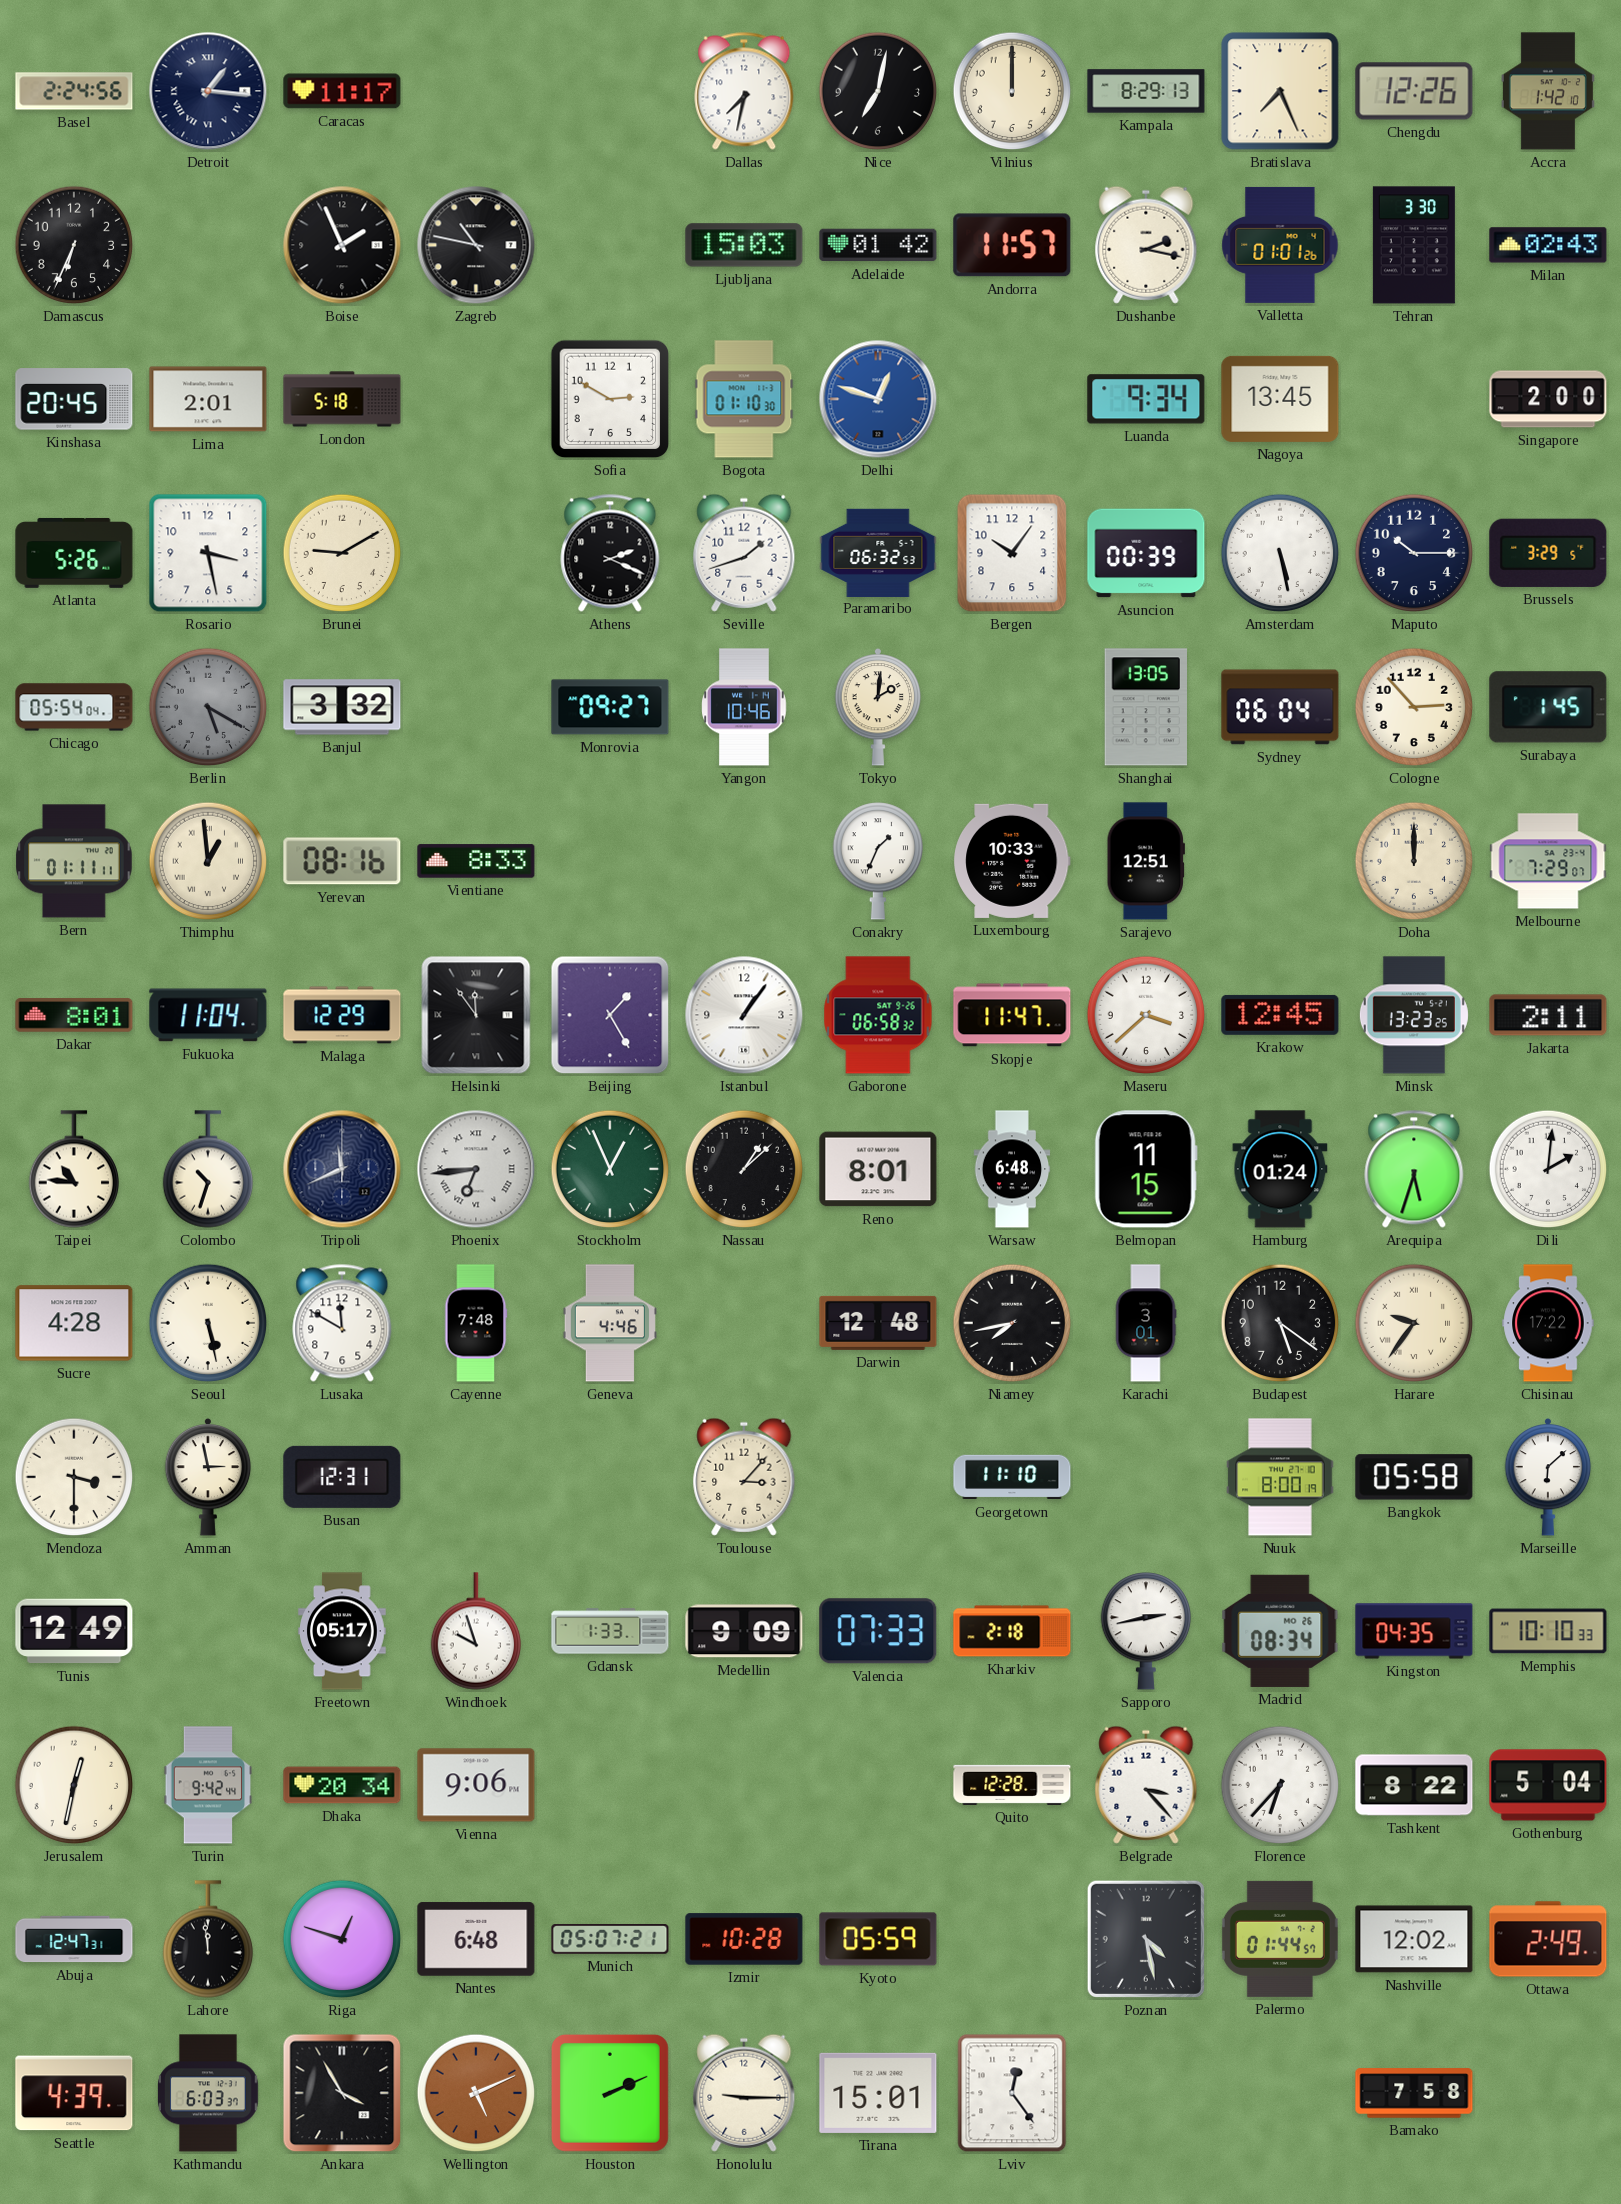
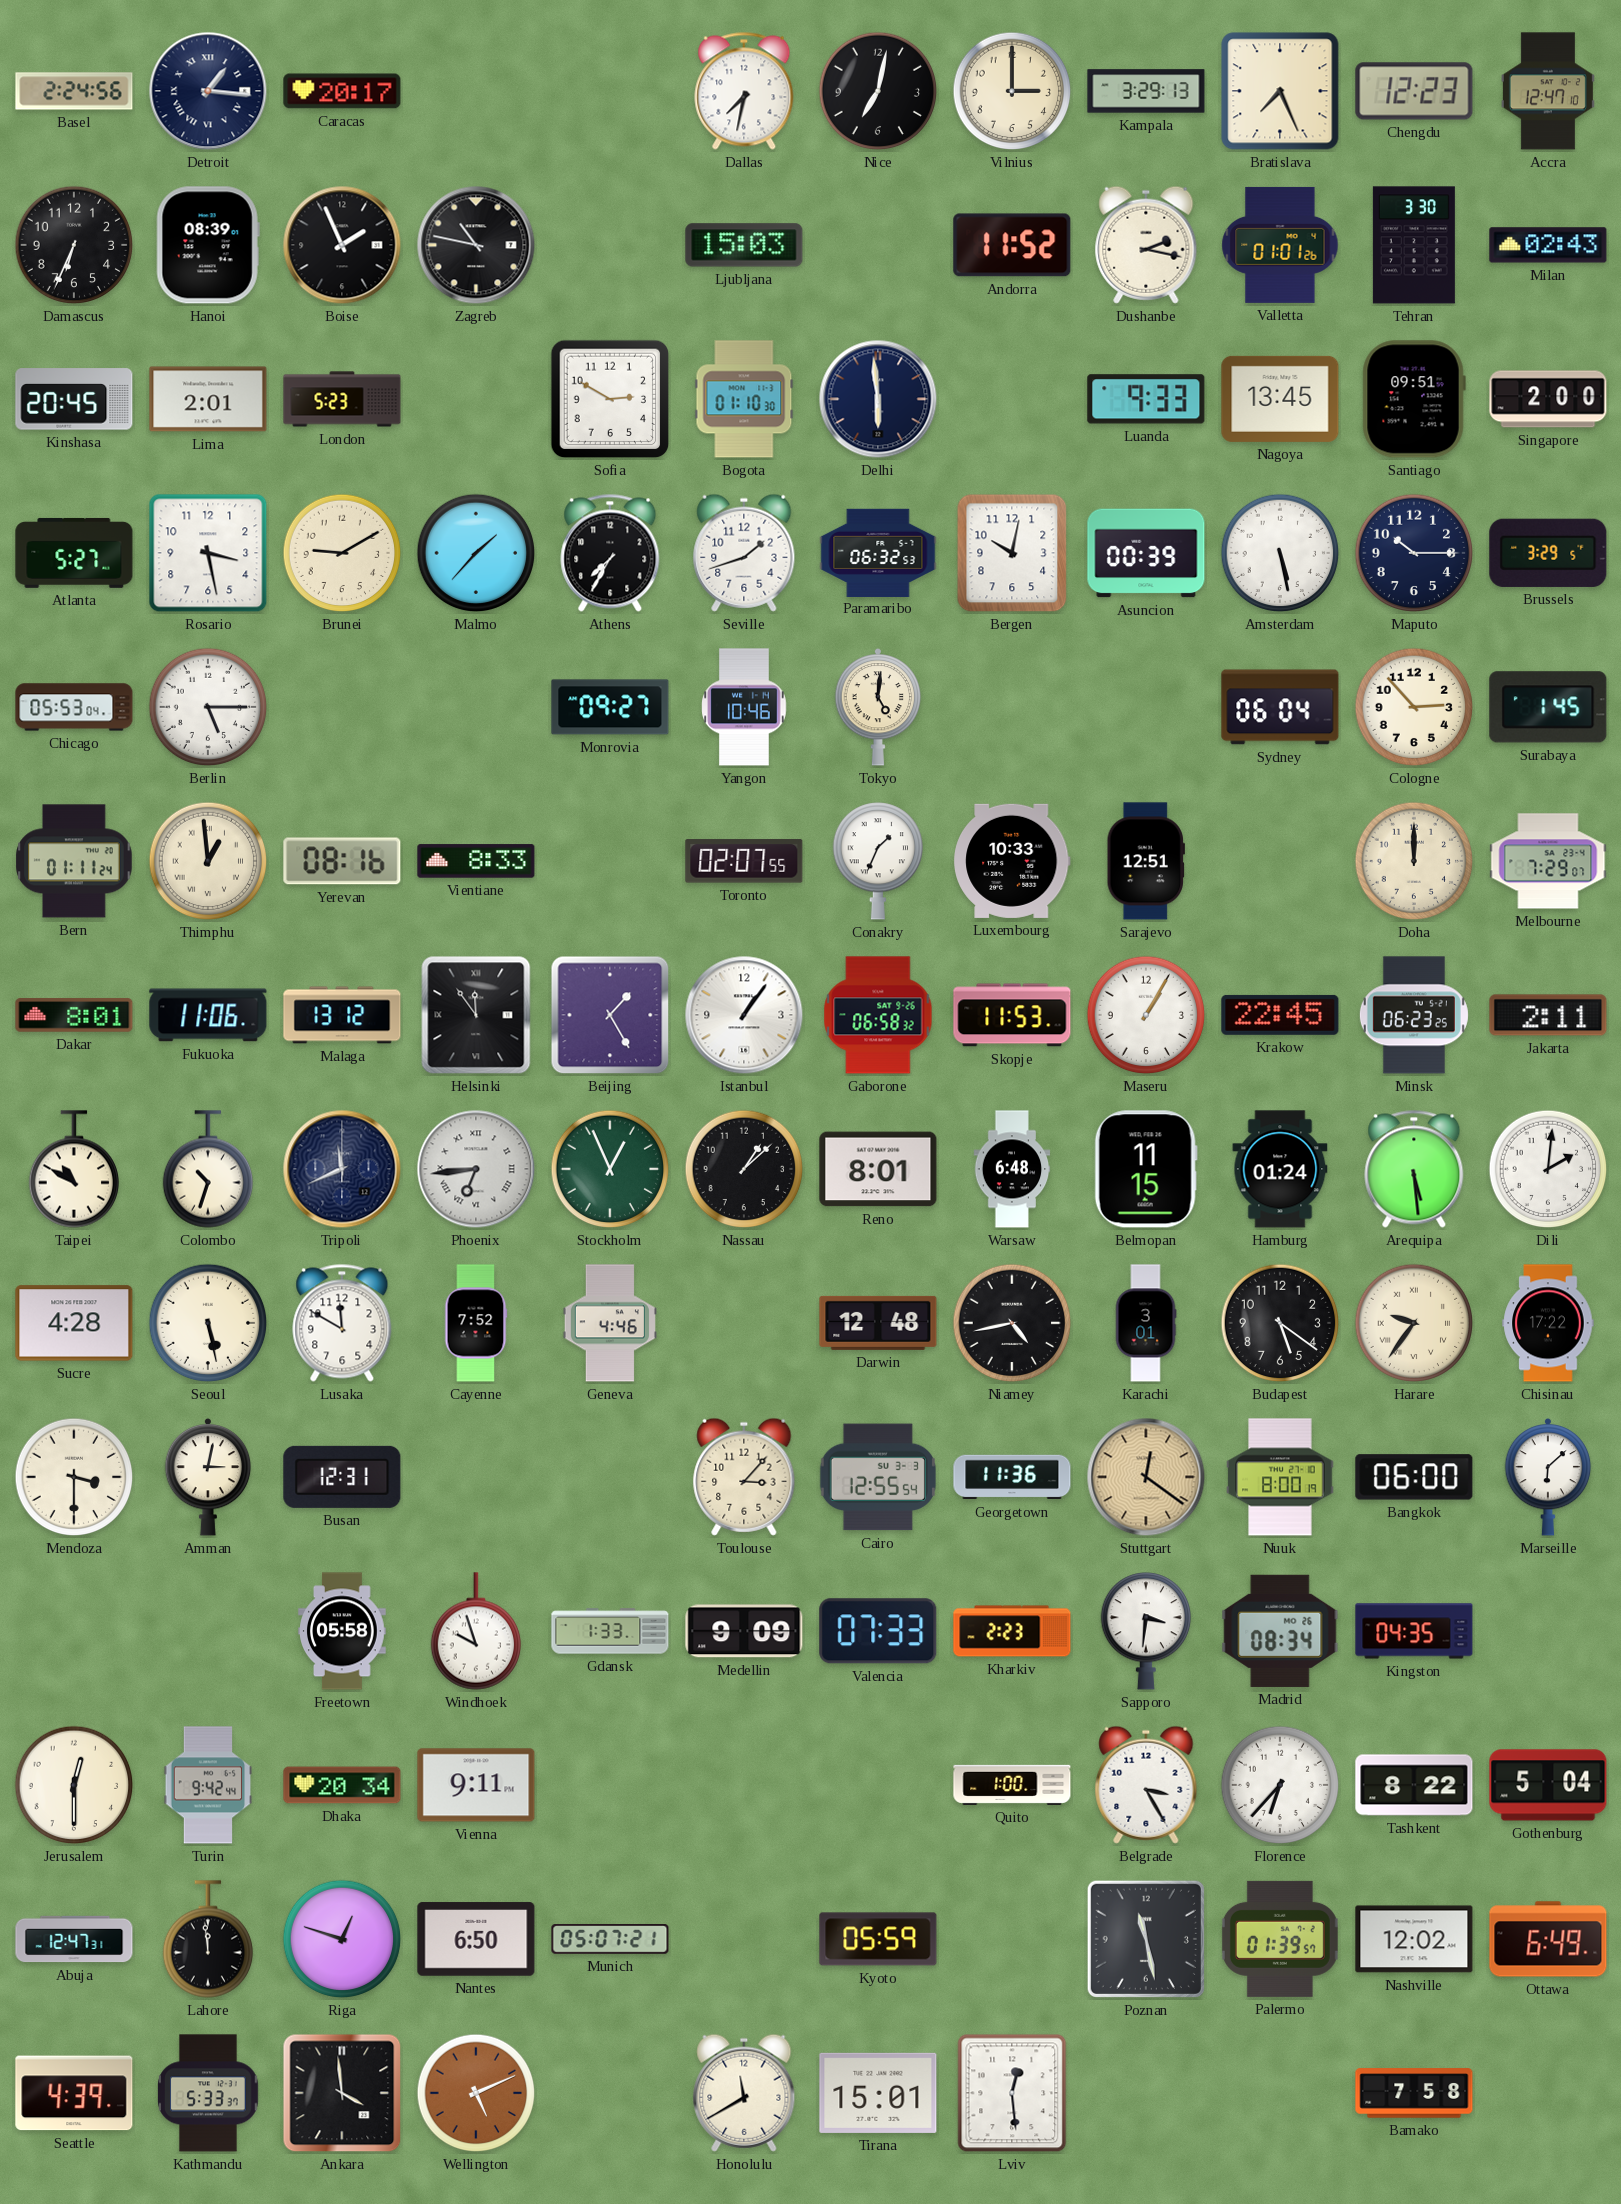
Caracas: 11:17 -> 20:17
Vilnius: 12:00 -> 3:00
Kampala: 8:29 -> 3:29
Chengdu: 12:26 -> 12:23
Accra: 1:42 -> 12:47
Hanoi: none -> 08:39
Adelaide: 01:42 -> none
Andorra: 11:57 -> 11:52
London: 5:18 -> 5:23
Delhi: 12:48 -> 5:59
Delhi dial: blue -> navy
Luanda: 9:34 -> 9:33
Santiago: none -> 09:51
Atlanta: 5:26 -> 5:27
Malmo: none -> 1:37
Athens: 2:19 -> 7:35
Bergen: 10:06 -> 10:02
Chicago: 05:54 -> 05:53
Berlin: 5:20 -> 5:15
Berlin dial: grey -> white
Banjul: 3:32 -> none
Tokyo: 2:01 -> 5:01
Shanghai: 13:05 -> none
Bern: 01:11:11 -> 01:11:24
Toronto: none -> 02:07
Fukuoka: 11:04 -> 11:06
Malaga: 12:29 -> 13:12
Skopje: 11:47 -> 11:53
Maseru: 3:38 -> 1:05
Krakow: 12:45 -> 22:45
Minsk: 13:23 -> 06:23
Taipei: 10:46 -> 10:50
Arequipa: 5:33 -> 5:29
Cayenne: 7:48 -> 7:52
Niamey: 7:43 -> 4:43
Amman: 2:58 -> 3:02
Cairo: none -> 12:55
Georgetown: 11:10 -> 11:36
Stuttgart: none -> 12:21
Bangkok: 05:58 -> 06:00
Tunis: 12:49 -> none
Freetown: 05:17 -> 05:58
Kharkiv: 2:18 -> 2:23
Sapporo: 2:43 -> 3:31
Memphis: 10:10 -> none
Jerusalem: 12:32 -> 12:30
Vienna: 9:06 -> 9:11
Quito: 12:28 -> 1:00
Belgrade: 3:23 -> 3:25
Nantes: 6:48 -> 6:50
Izmir: 10:28 -> none
Poznan: 4:28 -> 11:28
Palermo: 01:44 -> 01:39
Ottawa: 2:49 -> 6:49
Kathmandu: 6:03 -> 5:33
Ankara: 3:55 -> 3:59
Houston: 2:11 -> none
Honolulu: 9:15 -> 11:40
Lviv: 12:24 -> 12:29
